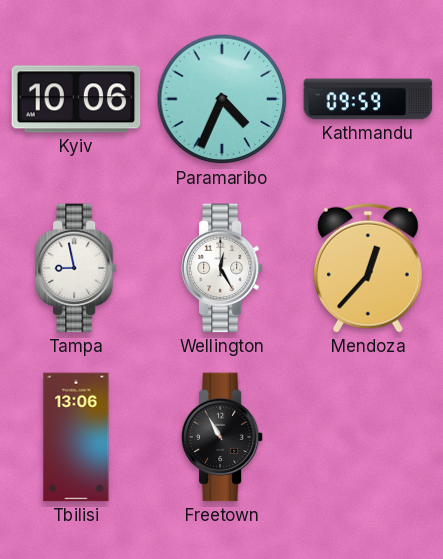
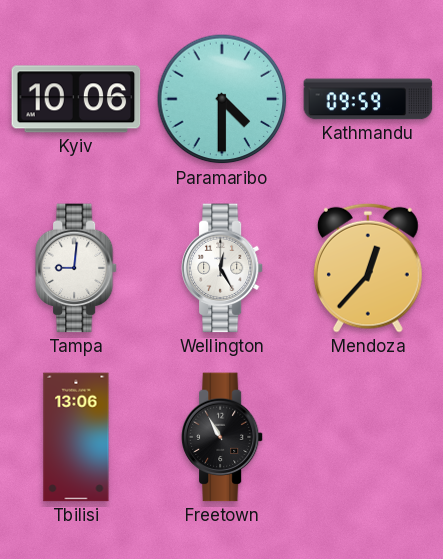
Paramaribo: 4:34 -> 4:30
Tampa: 8:58 -> 9:01
